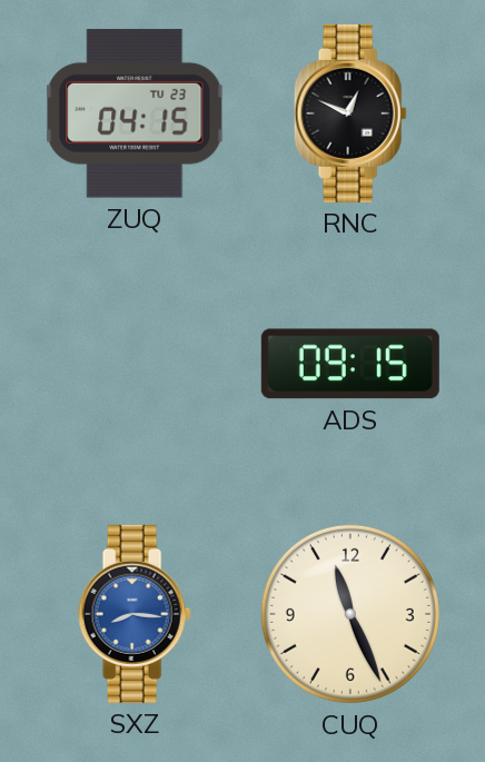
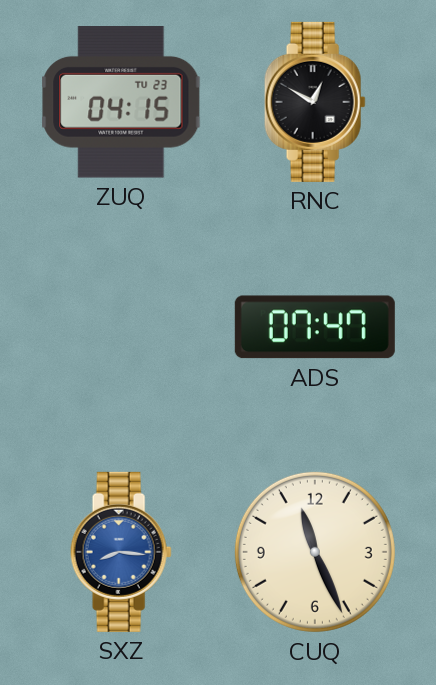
RNC: 12:49 -> 12:50
ADS: 09:15 -> 07:47
